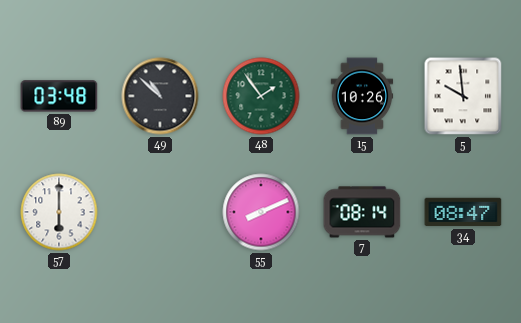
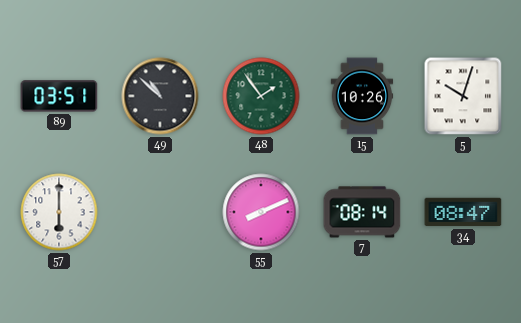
89: 03:48 -> 03:51
5: 9:59 -> 10:03
